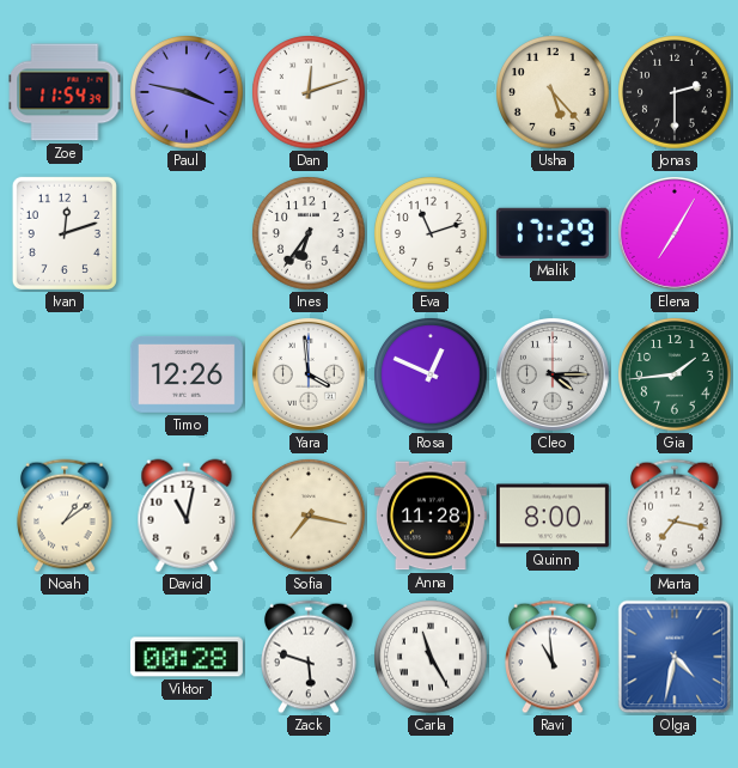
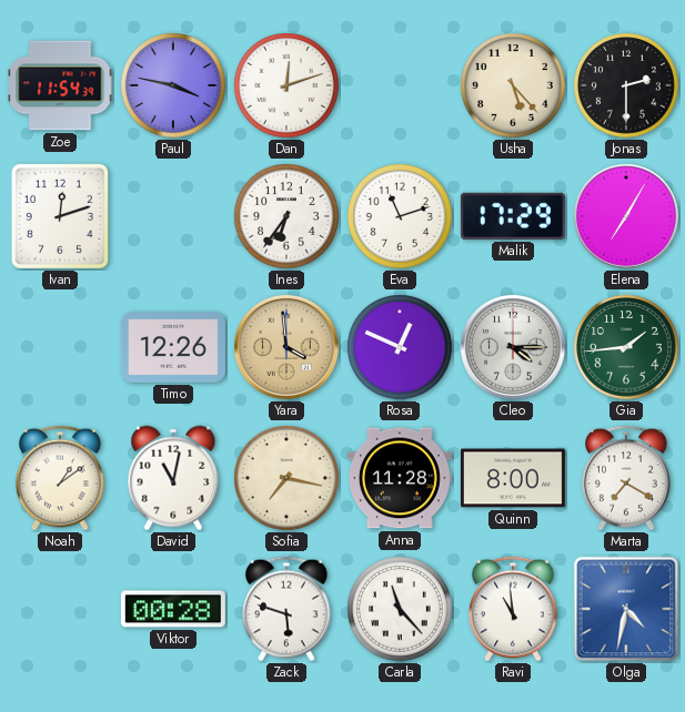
Yara dial: white -> champagne
Marta: 7:17 -> 7:20
Carla: 11:25 -> 11:23
